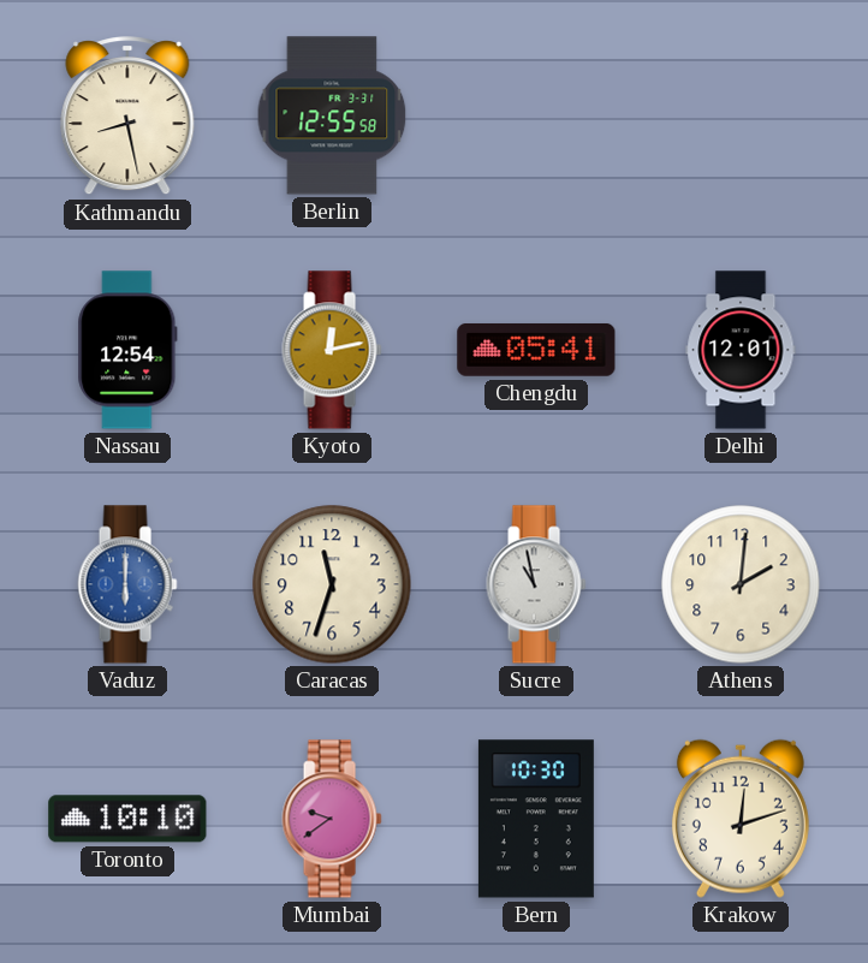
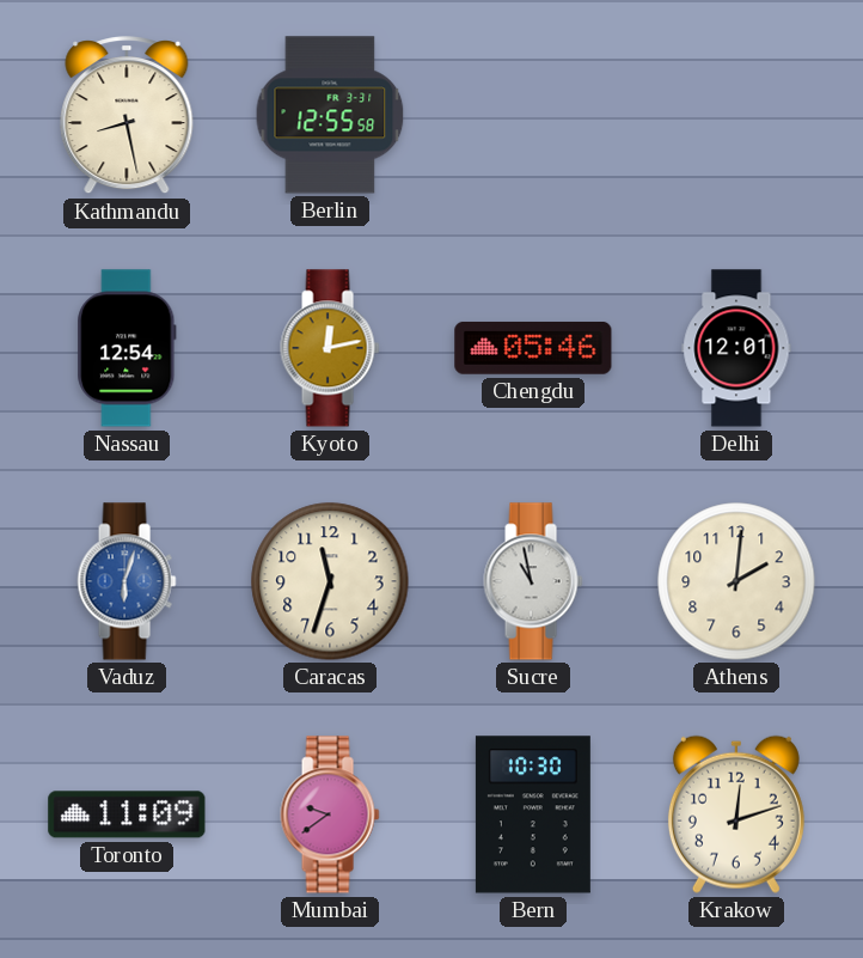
Chengdu: 05:41 -> 05:46
Vaduz: 6:00 -> 6:03
Toronto: 10:10 -> 11:09
